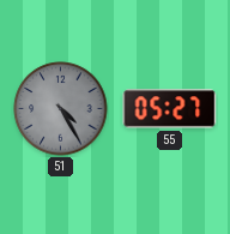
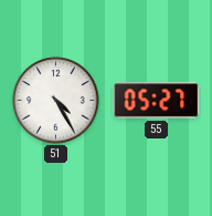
51 dial: grey -> white
